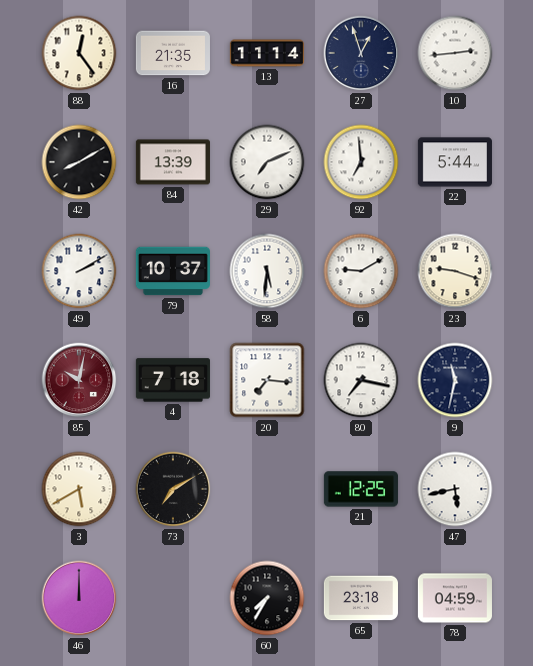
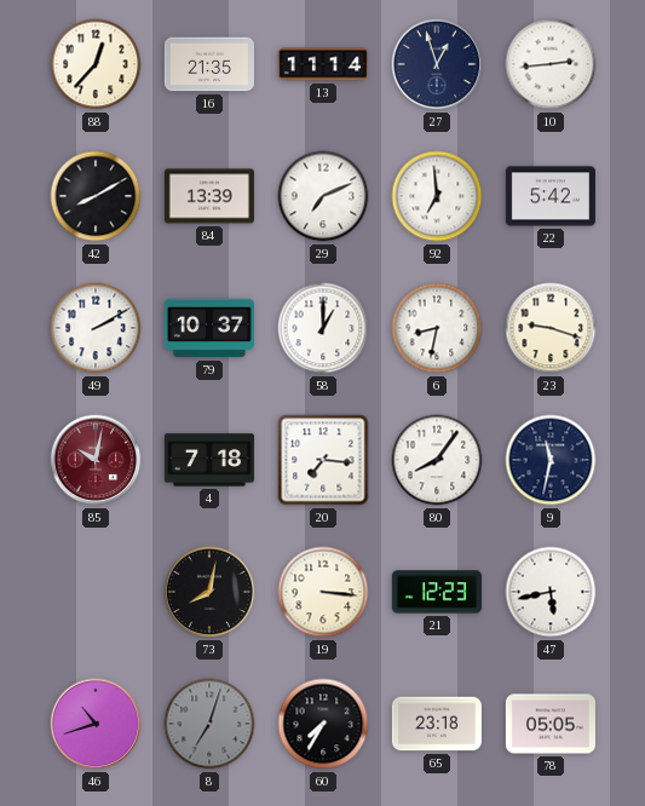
88: 12:24 -> 12:37
22: 5:44 -> 5:42
58: 5:31 -> 1:00
6: 9:10 -> 8:32
80: 7:17 -> 8:06
3: 5:40 -> none
73: 7:10 -> 8:02
19: none -> 3:16
21: 12:25 -> 12:23
46: 12:00 -> 10:42
8: none -> 7:03
78: 04:59 -> 05:05
